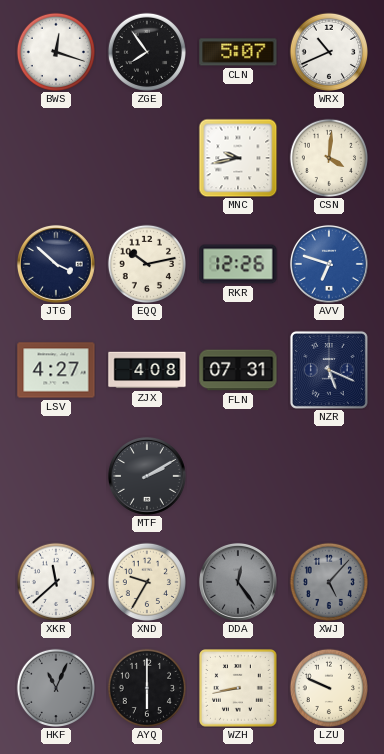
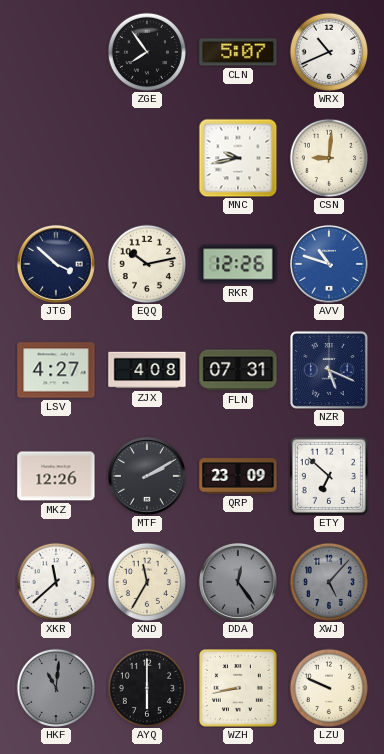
BWS: 12:18 -> none
CSN: 4:01 -> 9:01
AVV: 6:48 -> 10:48
MKZ: none -> 12:26
QRP: none -> 23:09
ETY: none -> 6:52
XND: 9:35 -> 11:35
HKF: 11:04 -> 11:01
